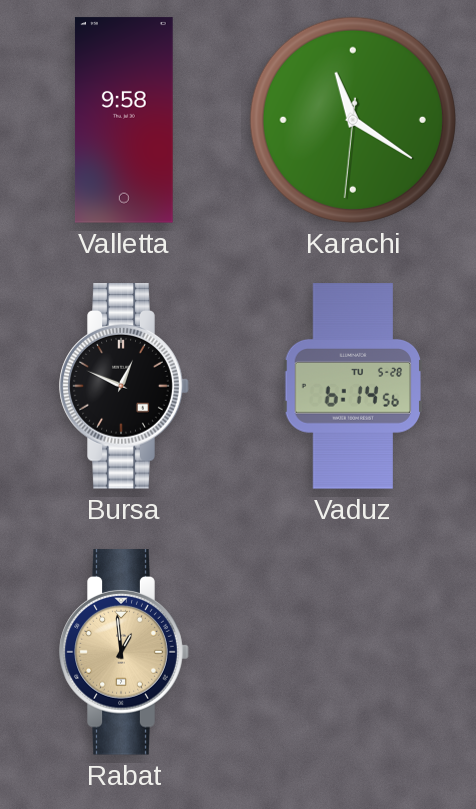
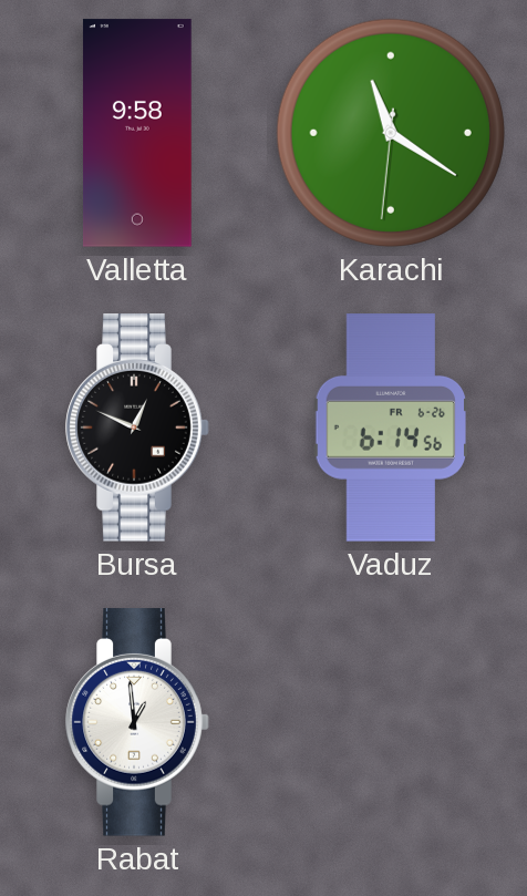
Vaduz date: TU 5-28 -> FR 6-26
Rabat dial: champagne -> white
